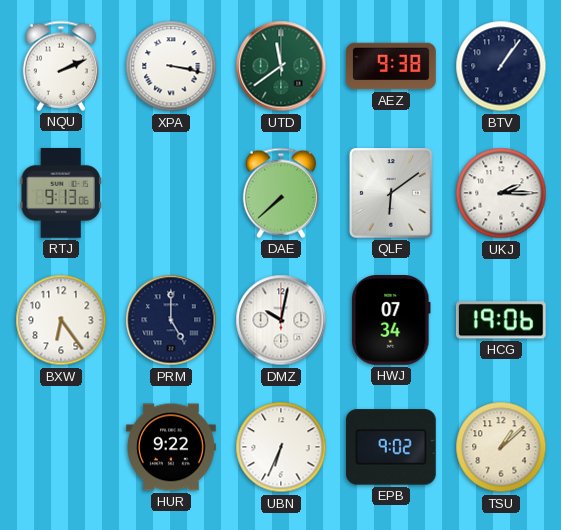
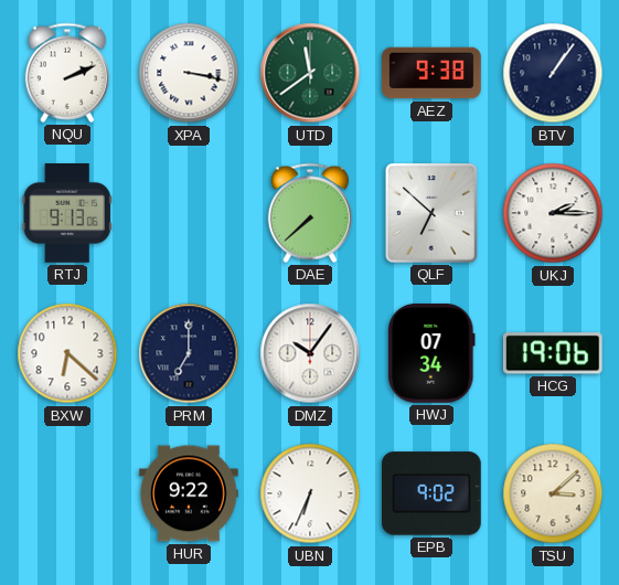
QLF: 6:09 -> 6:52
BXW: 6:24 -> 6:22
PRM: 5:00 -> 7:00
DMZ: 10:02 -> 10:06
TSU: 1:08 -> 3:08
